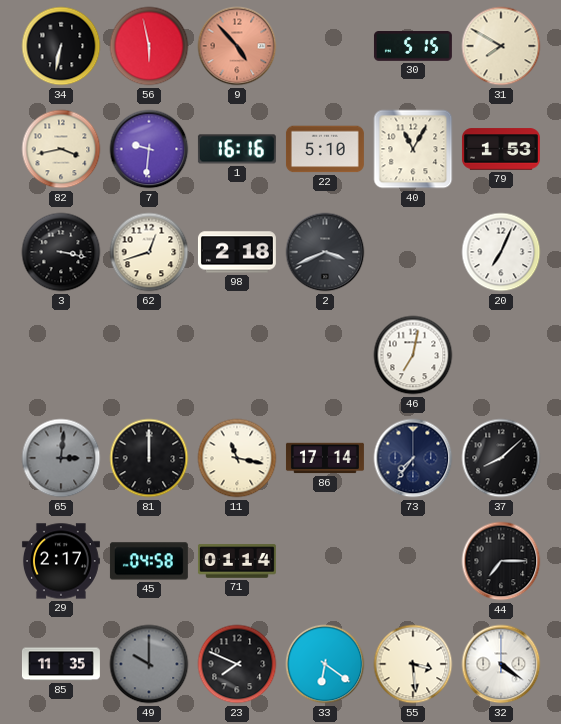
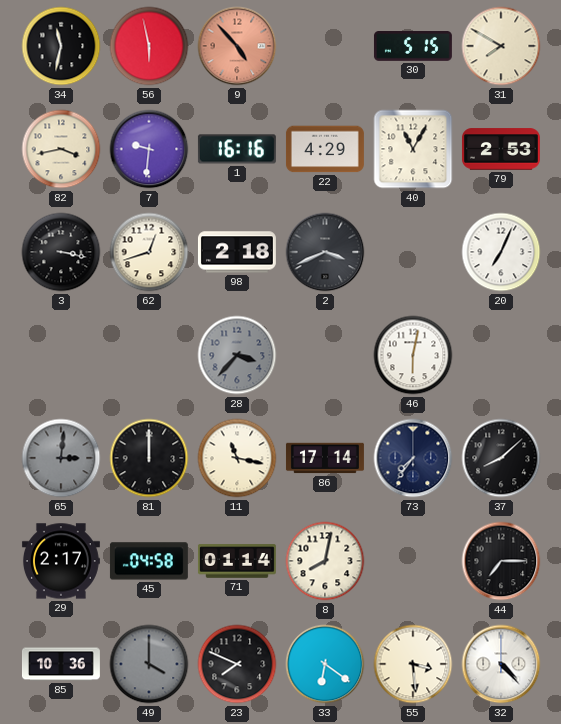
34: 6:32 -> 11:32
22: 5:10 -> 4:29
79: 1:53 -> 2:53
28: none -> 3:37
46: 7:02 -> 6:02
8: none -> 8:02
85: 11:35 -> 10:36
49: 10:00 -> 4:00
32: 4:21 -> 4:23
